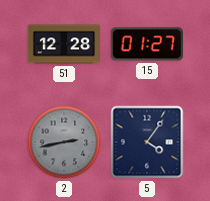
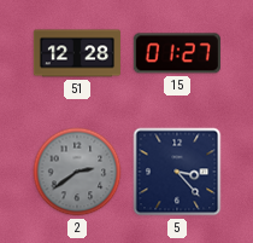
2: 2:43 -> 2:39
5: 4:06 -> 3:23
